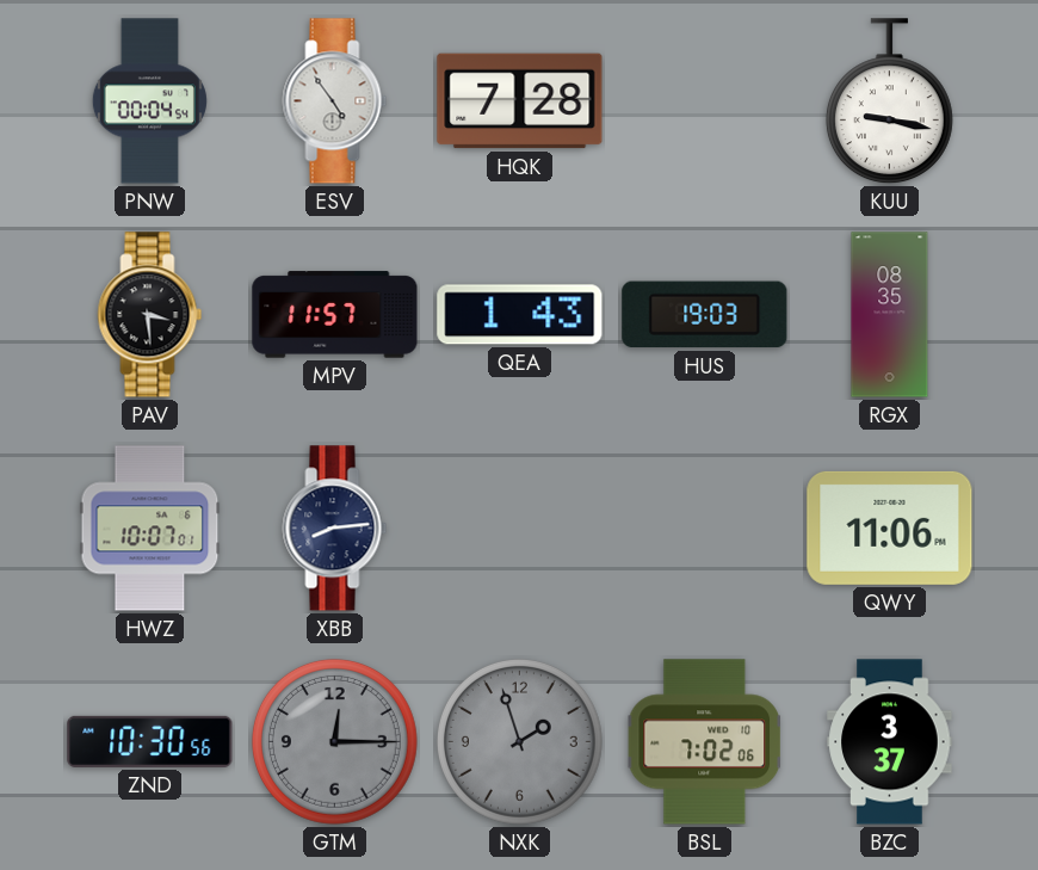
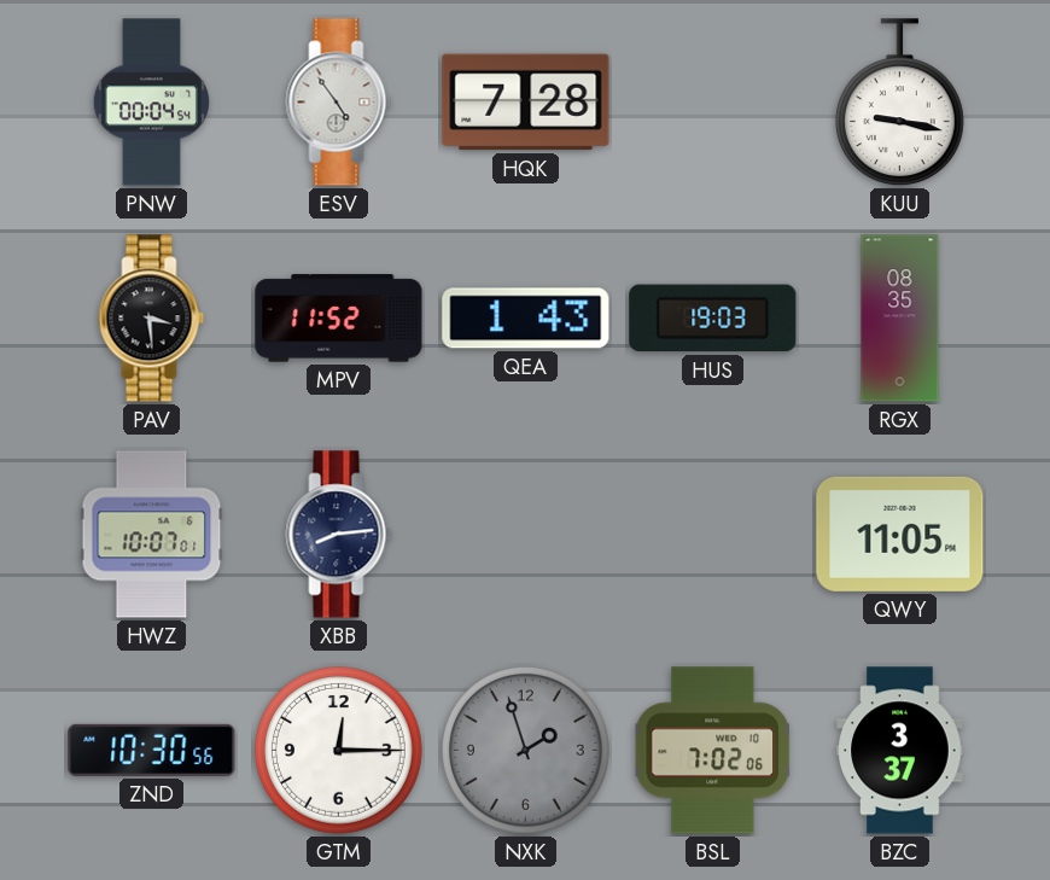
MPV: 11:57 -> 11:52
QWY: 11:06 -> 11:05
GTM dial: grey -> white
